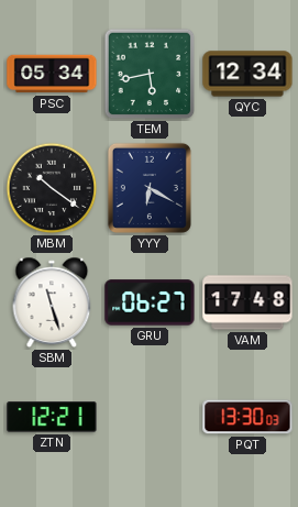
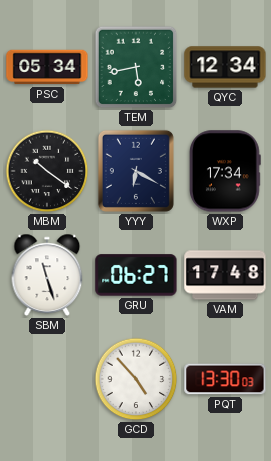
WXP: none -> 17:34
ZTN: 12:21 -> none
GCD: none -> 4:53
